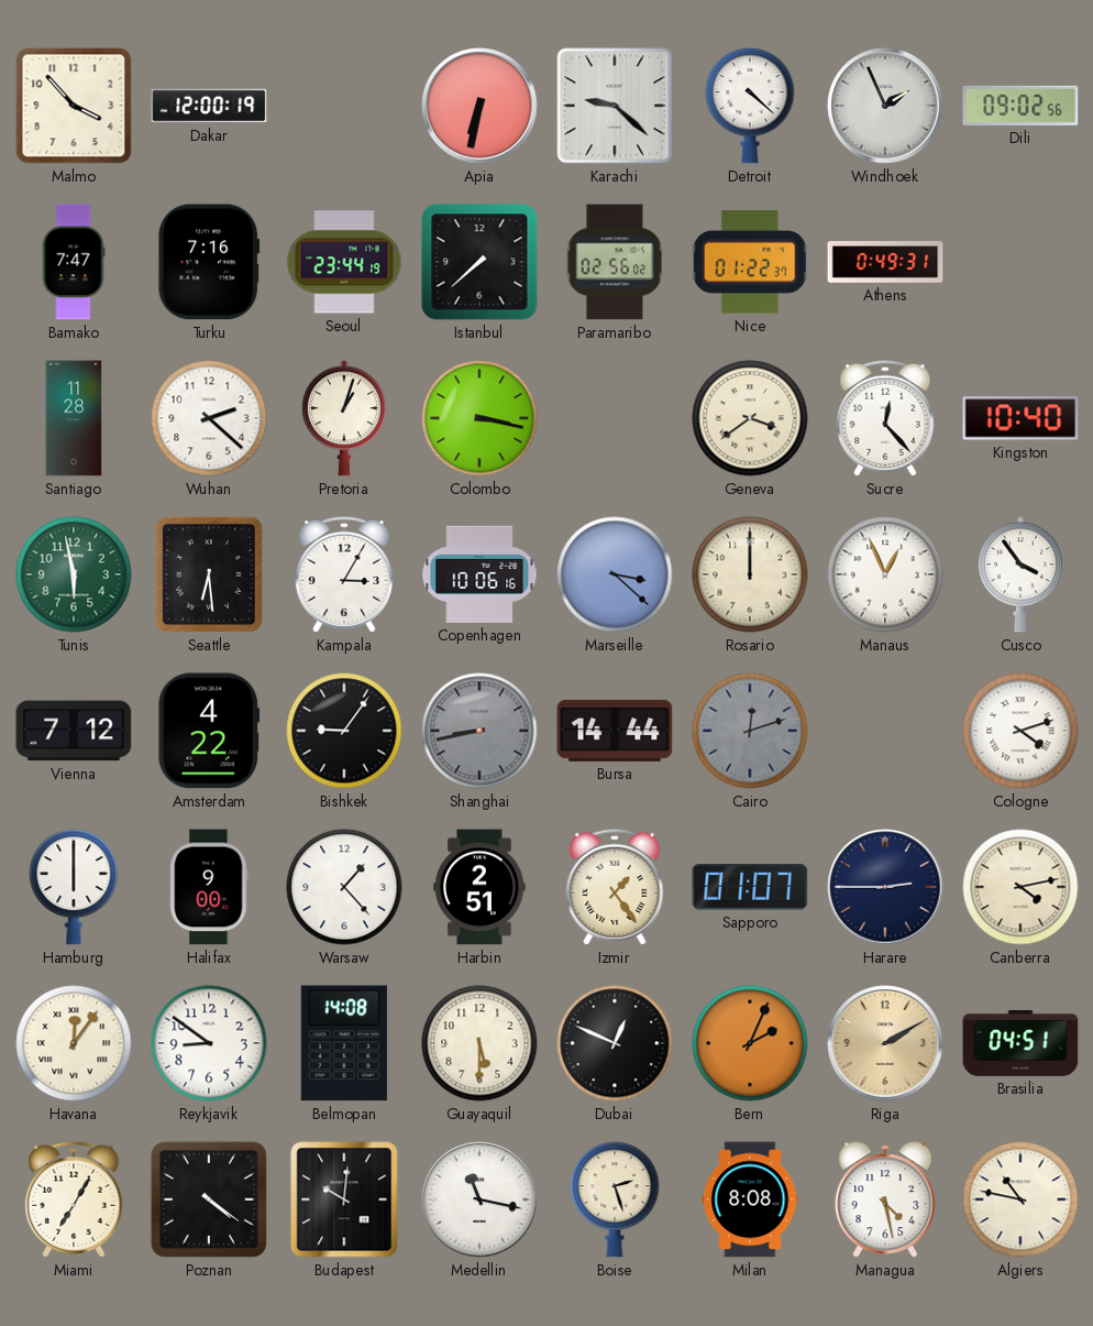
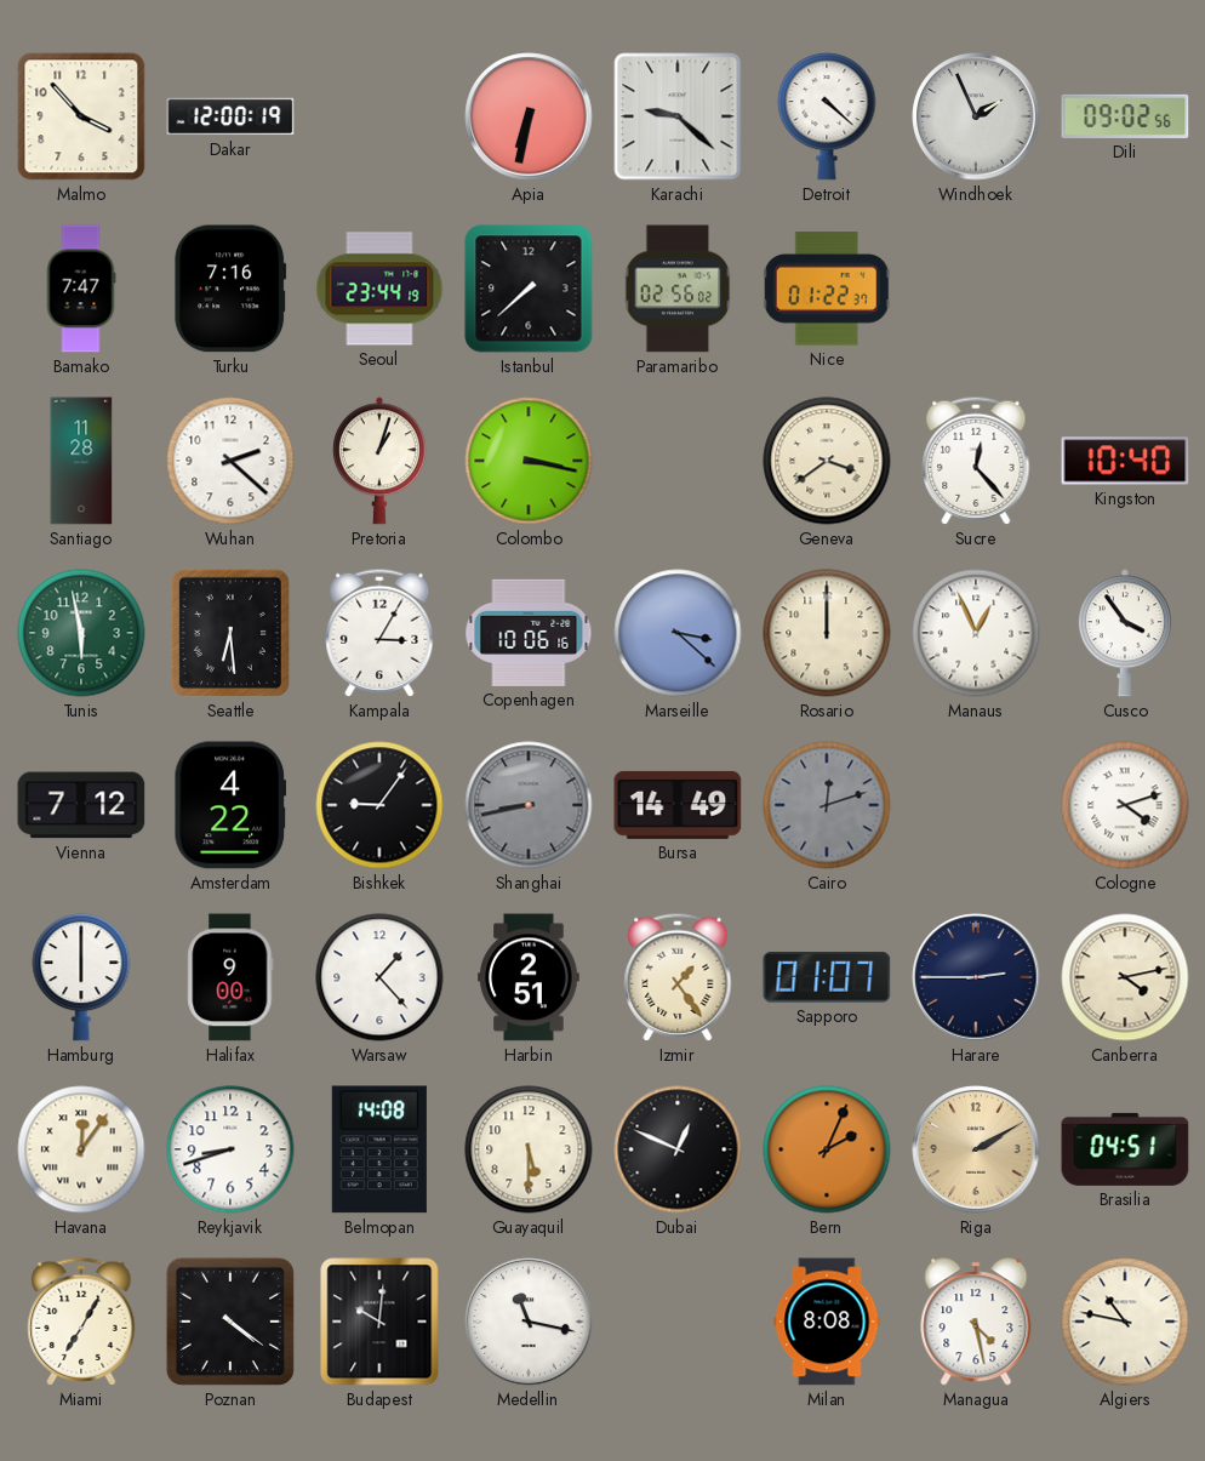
Athens: 0:49 -> none
Bursa: 14:44 -> 14:49
Reykjavik: 8:51 -> 8:42
Boise: 2:27 -> none
